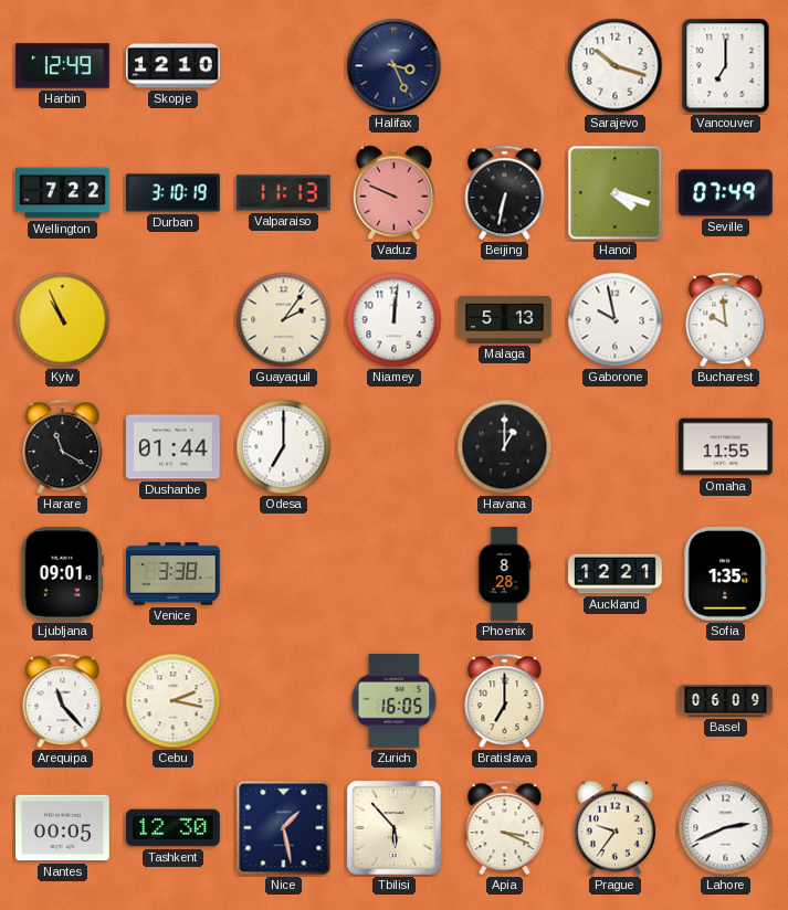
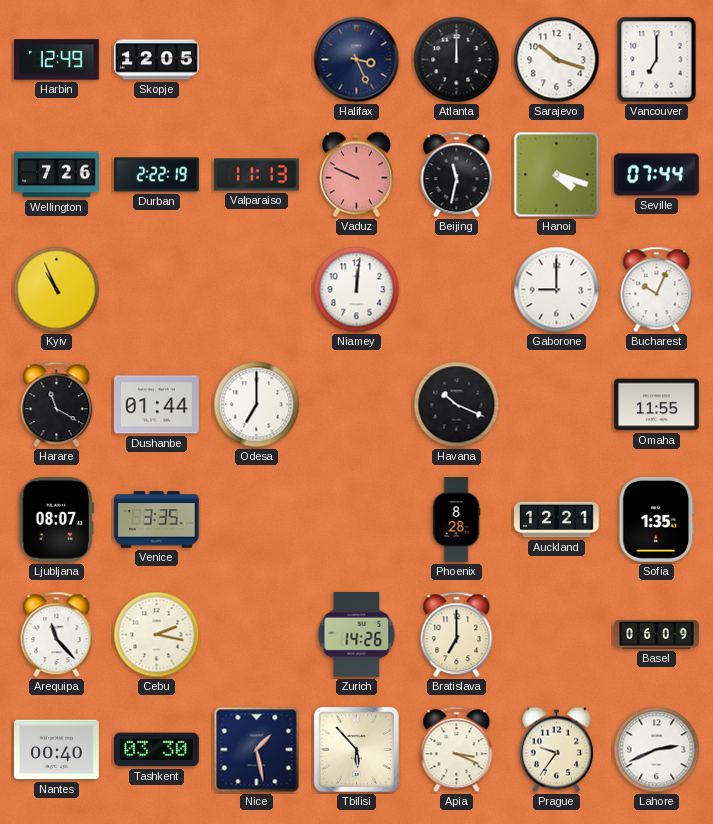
Skopje: 12:10 -> 12:05
Atlanta: none -> 12:00
Wellington: 7:22 -> 7:26
Durban: 3:10 -> 2:22
Beijing: 6:32 -> 11:32
Seville: 07:49 -> 07:44
Guayaquil: 2:06 -> none
Malaga: 5:13 -> none
Gaborone: 9:58 -> 9:00
Bucharest: 9:59 -> 10:04
Havana: 1:00 -> 10:19
Ljubljana: 09:01 -> 08:07
Venice: 3:38 -> 3:35
Zurich: 16:05 -> 14:26
Nantes: 00:05 -> 00:40
Tashkent: 12:30 -> 03:30
